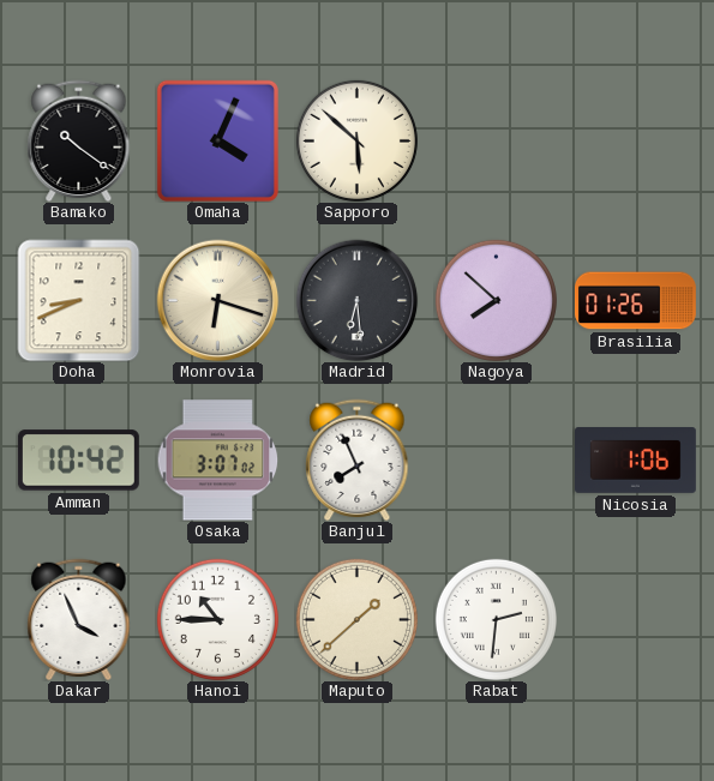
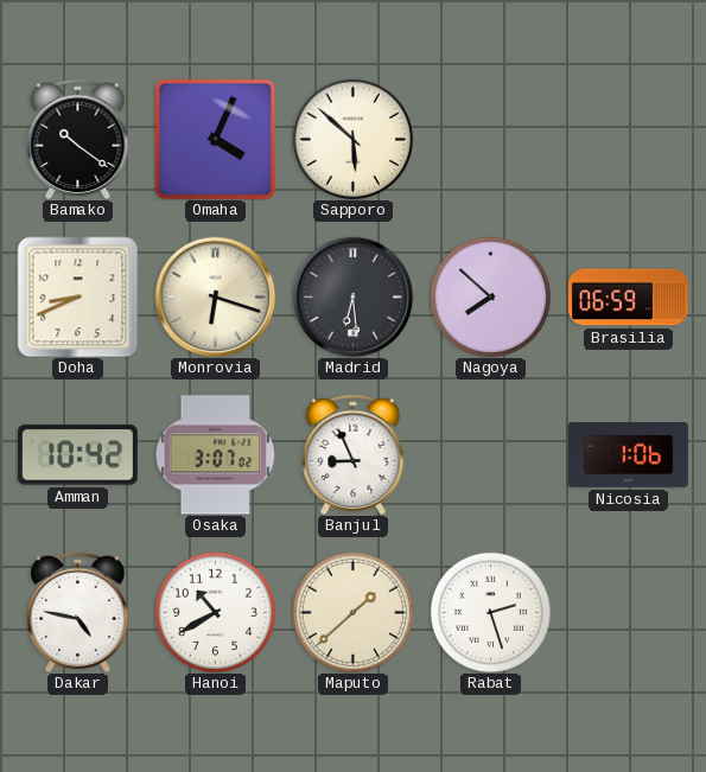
Brasilia: 01:26 -> 06:59
Banjul: 7:56 -> 8:56
Dakar: 3:56 -> 4:47
Hanoi: 10:45 -> 10:40
Rabat: 2:31 -> 2:27
